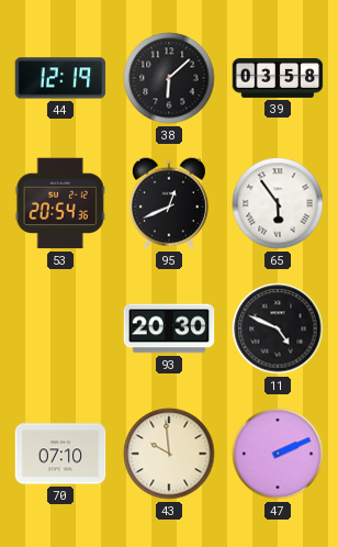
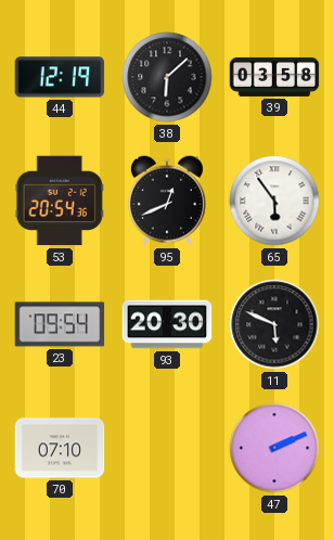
23: none -> 09:54
11: 4:49 -> 5:49
43: 9:59 -> none
